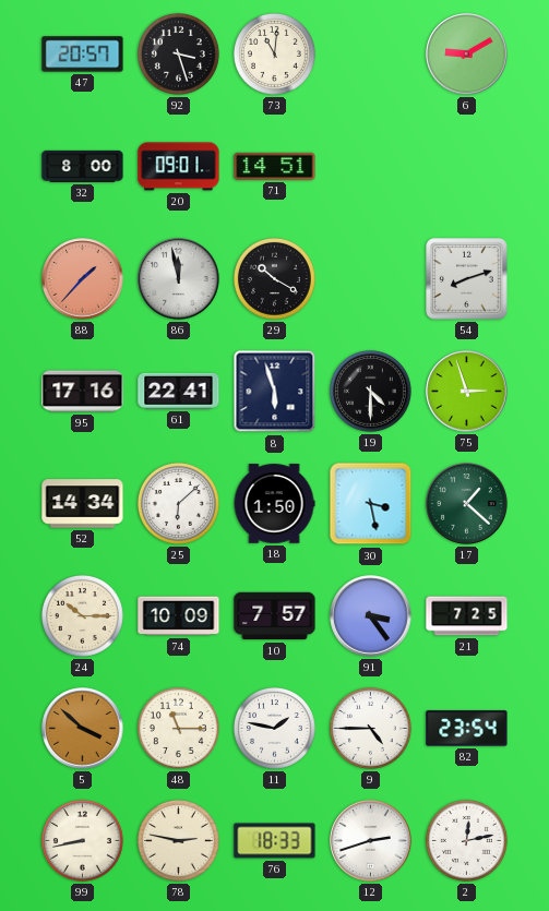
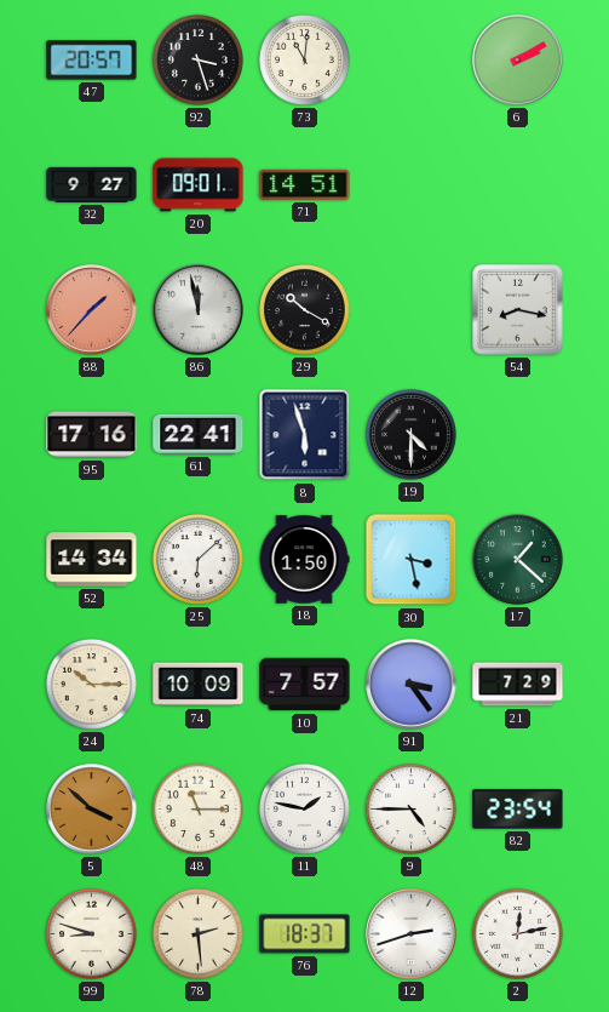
6: 9:10 -> 2:10
32: 8:00 -> 9:27
54: 8:12 -> 8:17
75: 2:57 -> none
21: 7:25 -> 7:29
99: 8:43 -> 8:48
78: 2:47 -> 2:29
76: 18:33 -> 18:37
